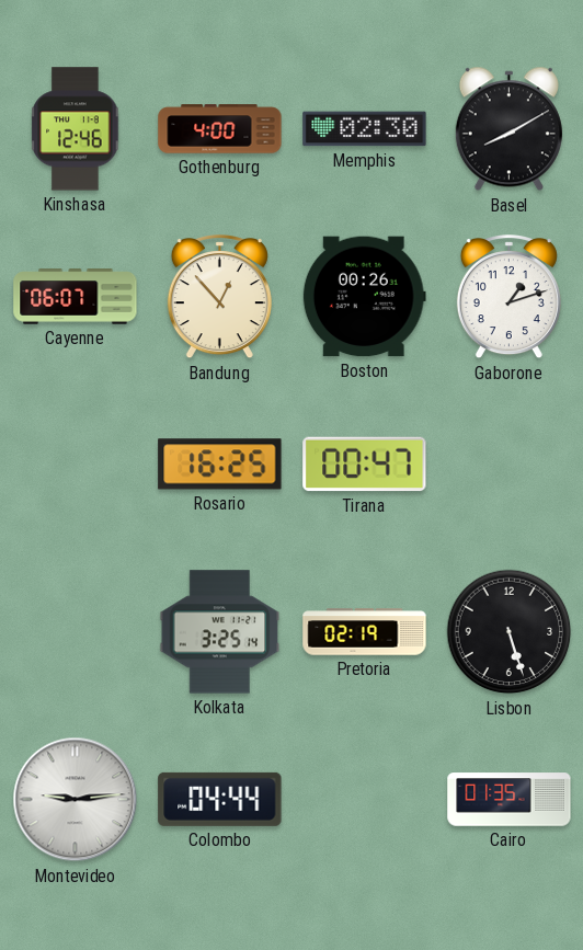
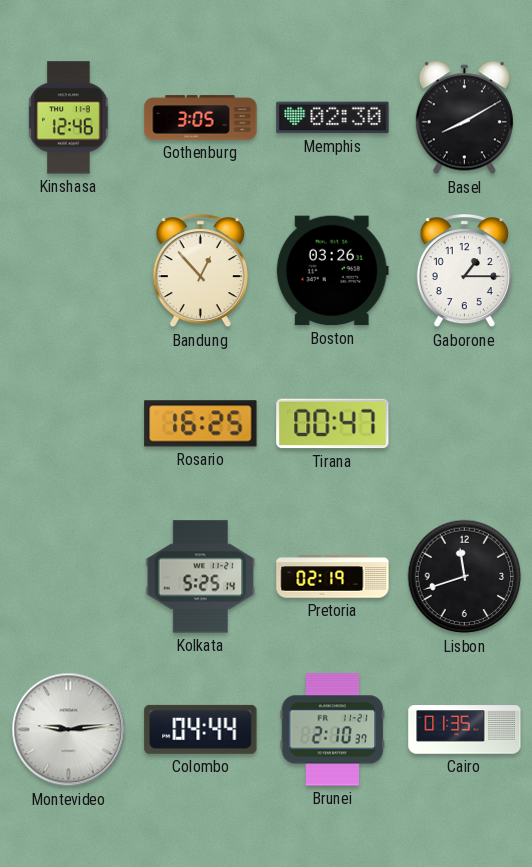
Gothenburg: 4:00 -> 3:05
Cayenne: 06:07 -> none
Boston: 00:26 -> 03:26
Gaborone: 1:12 -> 1:15
Kolkata: 3:25 -> 5:25
Lisbon: 5:27 -> 11:42
Brunei: none -> 2:10
